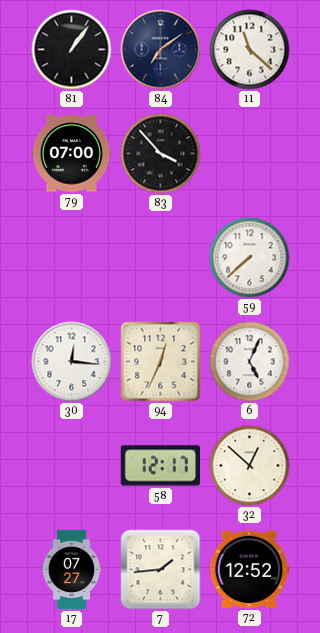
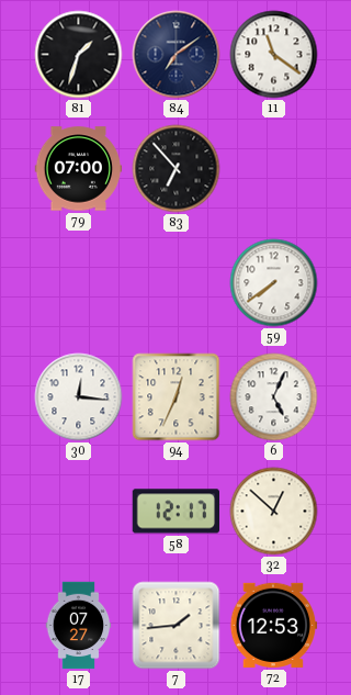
81: 1:06 -> 1:33
11: 11:22 -> 11:21
83: 3:53 -> 6:53
59: 7:38 -> 7:39
72: 12:52 -> 12:53
